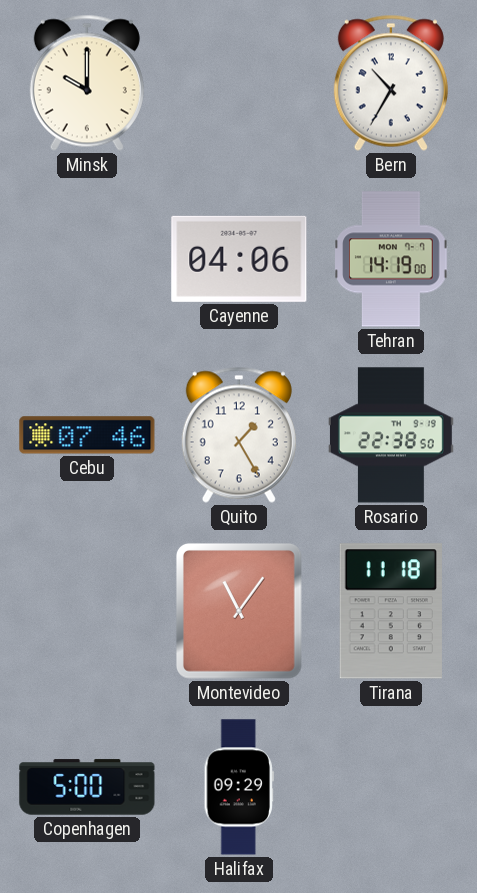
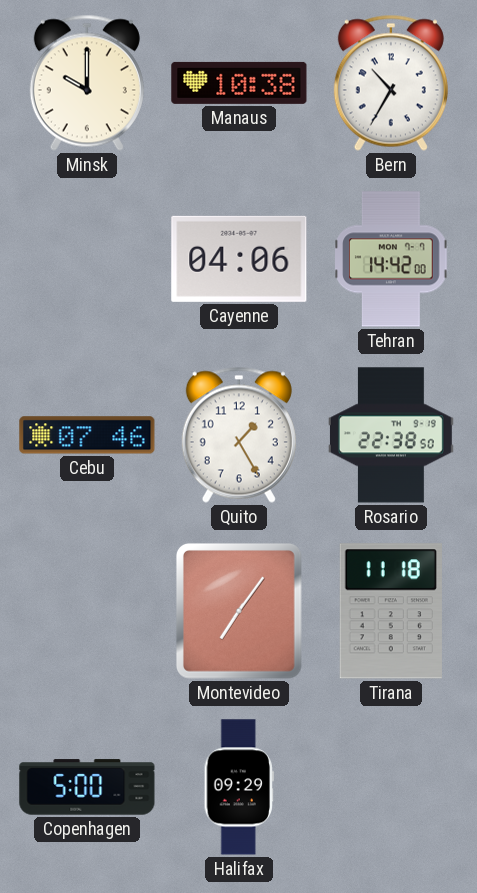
Manaus: none -> 10:38
Tehran: 14:19 -> 14:42
Montevideo: 11:06 -> 7:06
